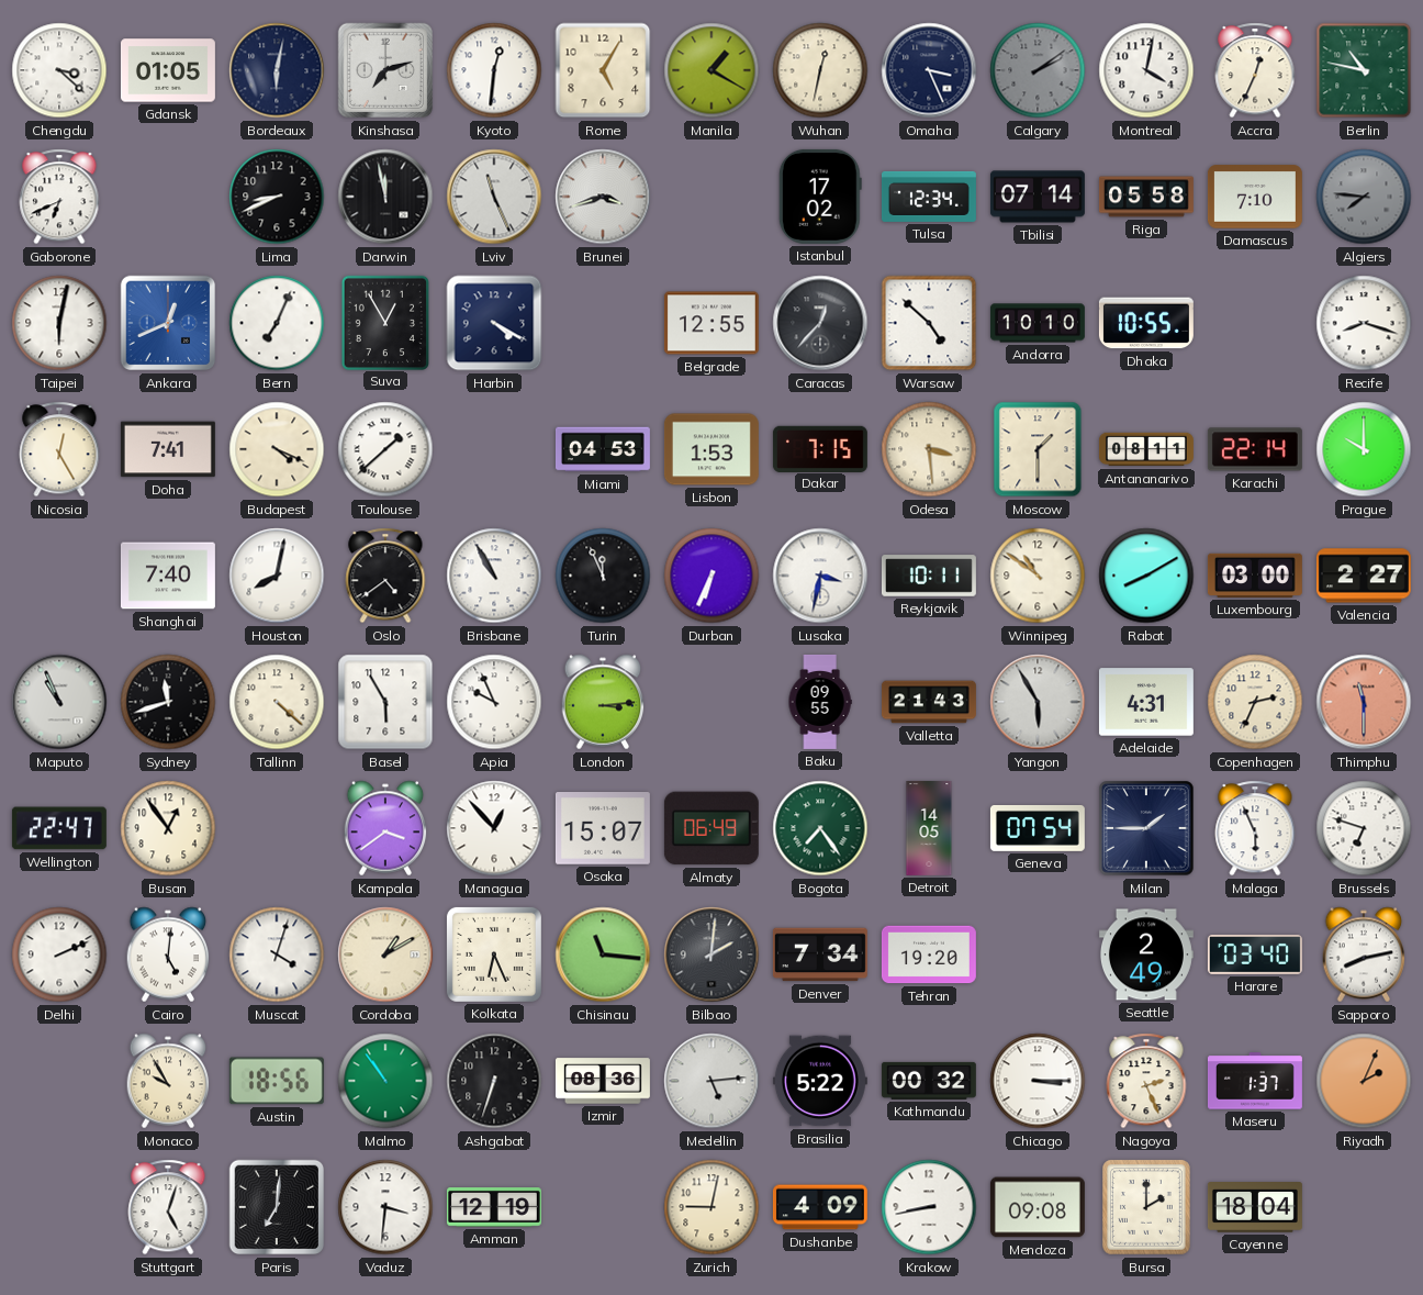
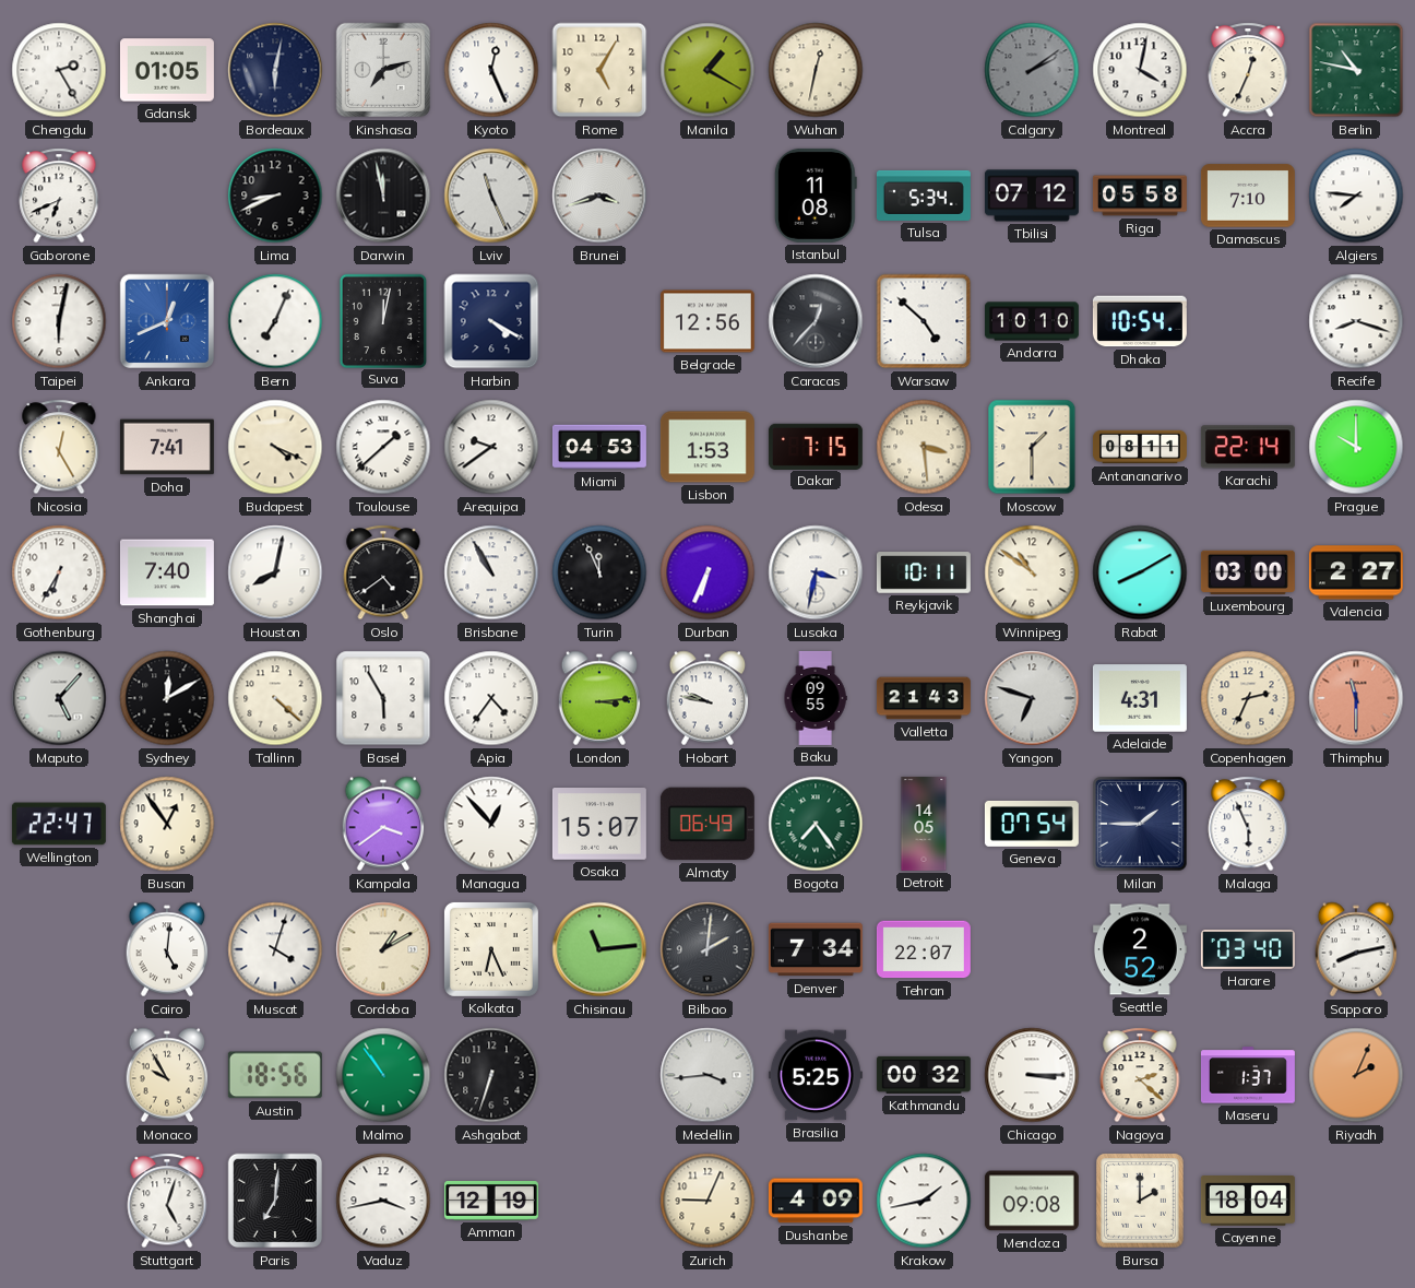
Chengdu: 3:22 -> 2:25
Kyoto: 12:31 -> 12:26
Omaha: 3:26 -> none
Istanbul: 17:02 -> 11:08
Tulsa: 12:34 -> 5:34
Tbilisi: 07:14 -> 07:12
Algiers dial: grey -> white
Suva: 12:55 -> 12:02
Belgrade: 12:55 -> 12:56
Dhaka: 10:55 -> 10:54
Arequipa: none -> 9:39
Gothenburg: none -> 6:35
Maputo: 10:56 -> 5:07
Sydney: 11:42 -> 12:10
Apia: 9:56 -> 4:36
Hobart: none -> 9:47
Yangon: 5:55 -> 6:48
Brussels: 6:48 -> none
Delhi: 2:11 -> none
Chisinau: 11:16 -> 11:14
Tehran: 19:20 -> 22:07
Seattle: 2:49 -> 2:52
Izmir: 08:36 -> none
Medellin: 5:14 -> 3:44
Brasilia: 5:22 -> 5:25
Nagoya: 2:26 -> 2:22
Vaduz: 3:31 -> 3:43
Zurich: 9:02 -> 9:04
Krakow: 8:43 -> 1:43
